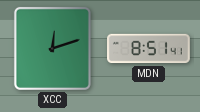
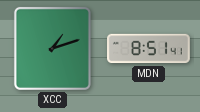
XCC: 12:12 -> 1:12
